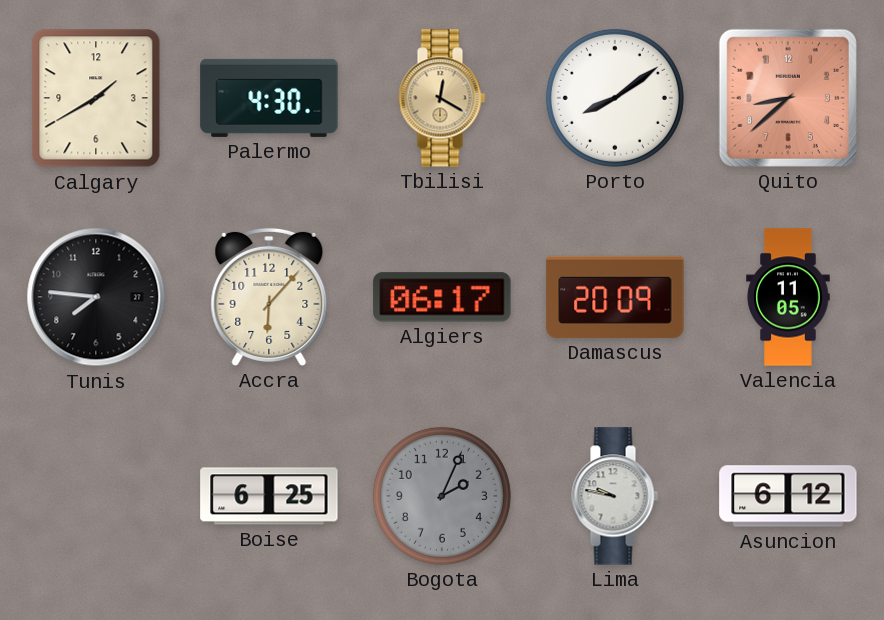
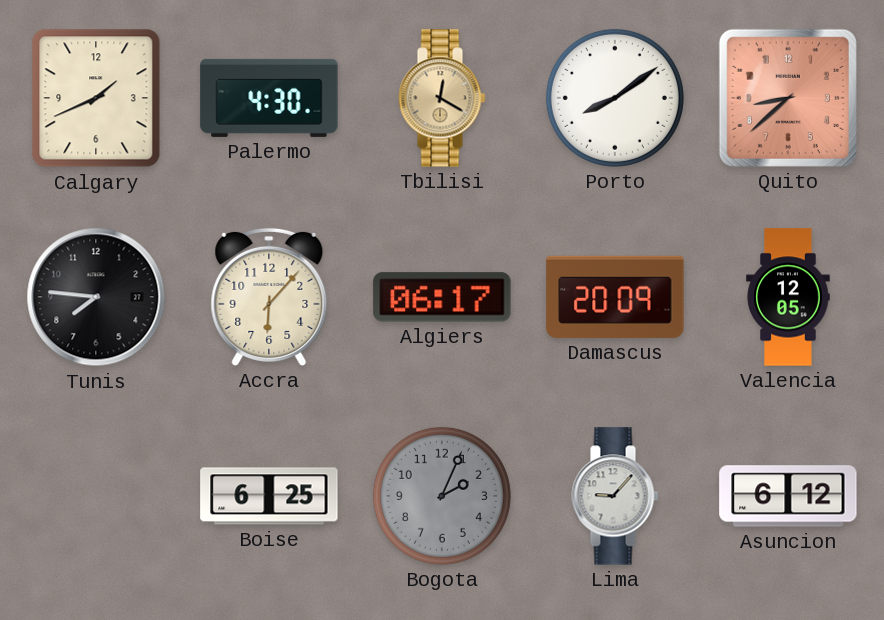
Calgary: 1:40 -> 1:41
Valencia: 11:05 -> 12:05
Lima: 9:47 -> 9:07
